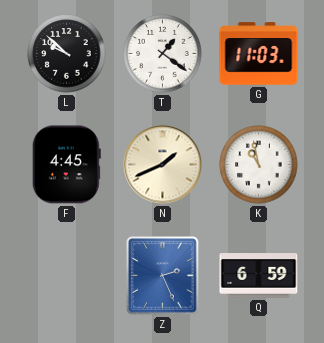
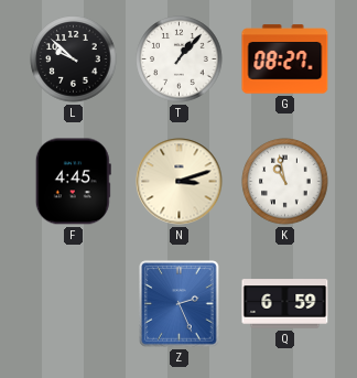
T: 1:21 -> 1:07
G: 11:03 -> 08:27
N: 1:41 -> 3:12
